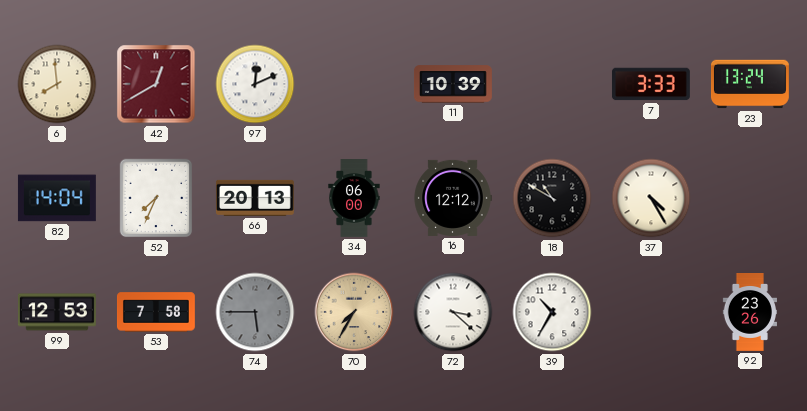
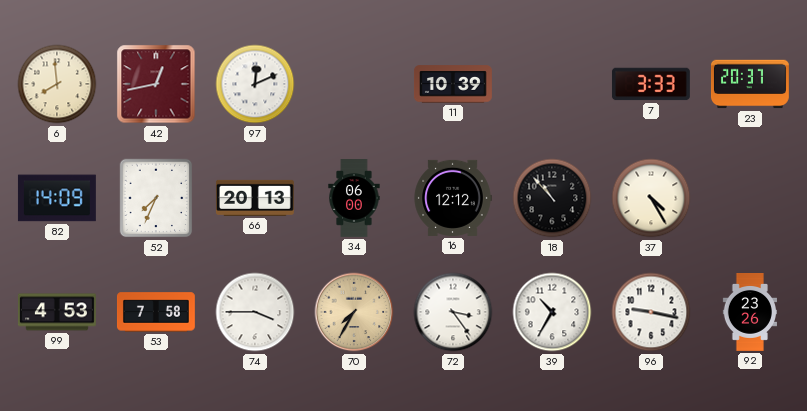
42: 12:40 -> 12:43
23: 13:24 -> 20:37
82: 14:04 -> 14:09
18: 10:50 -> 10:53
99: 12:53 -> 4:53
74: 5:45 -> 3:45
74 dial: grey -> white
72: 3:22 -> 3:24
96: none -> 9:17
